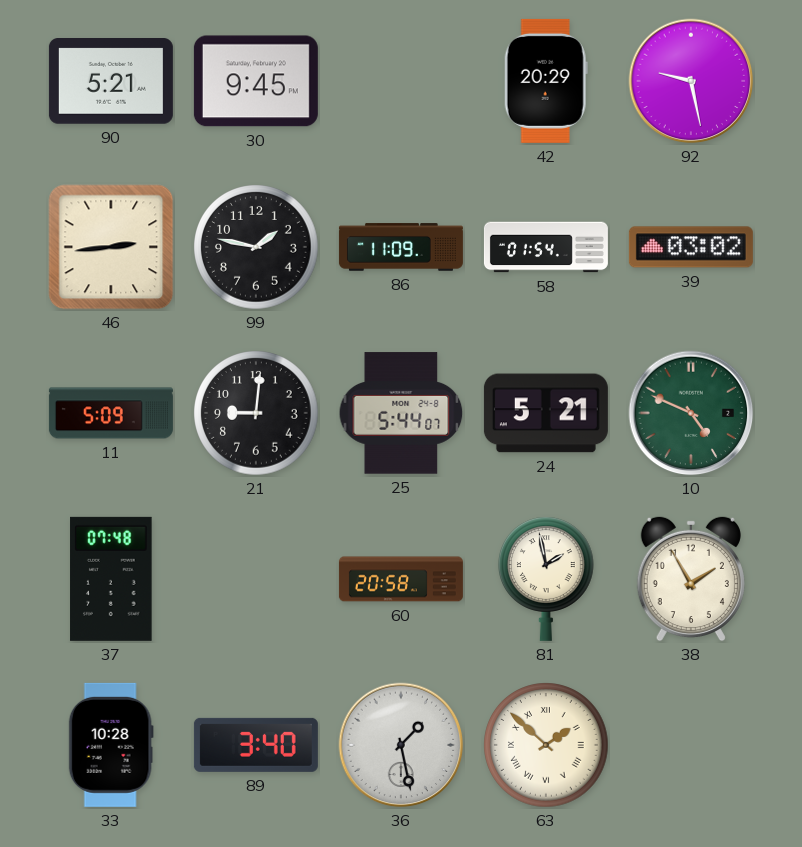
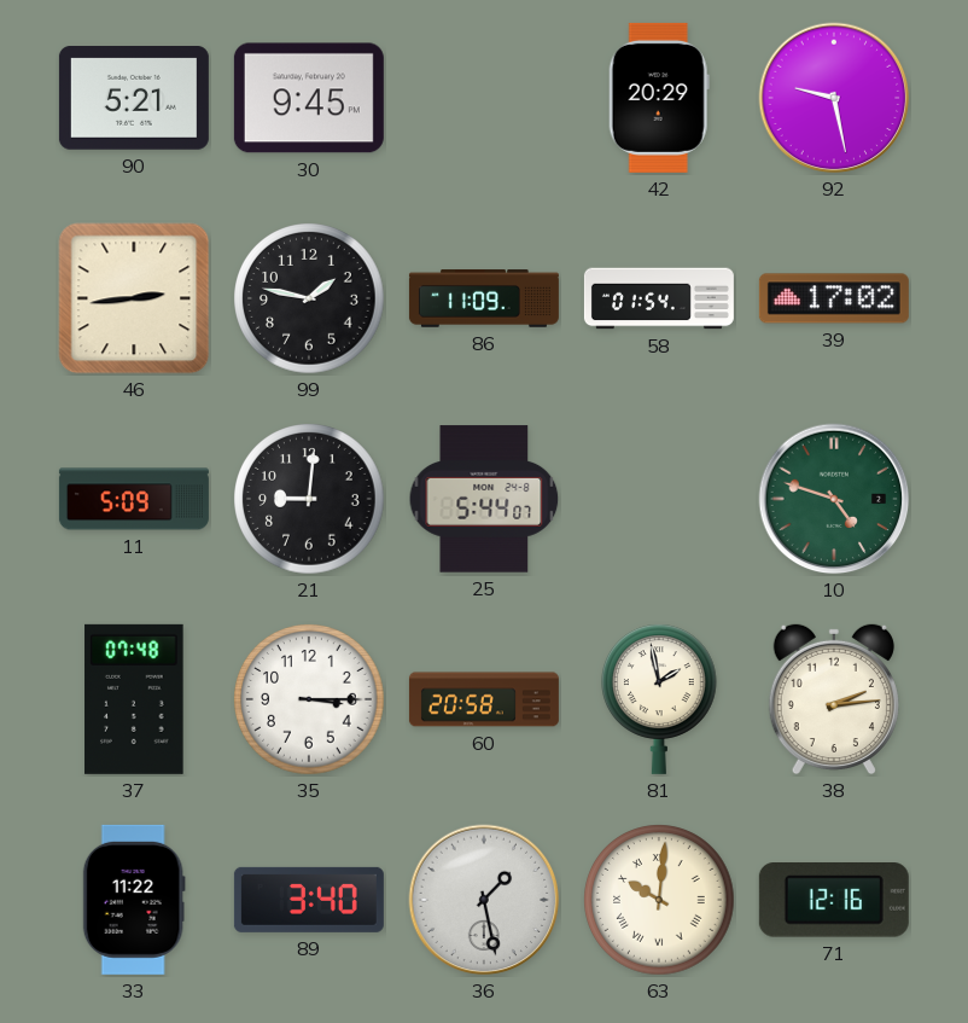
39: 03:02 -> 17:02
24: 5:21 -> none
10: 4:49 -> 4:48
35: none -> 3:15
38: 1:55 -> 2:14
33: 10:28 -> 11:22
63: 1:52 -> 10:01
71: none -> 12:16
